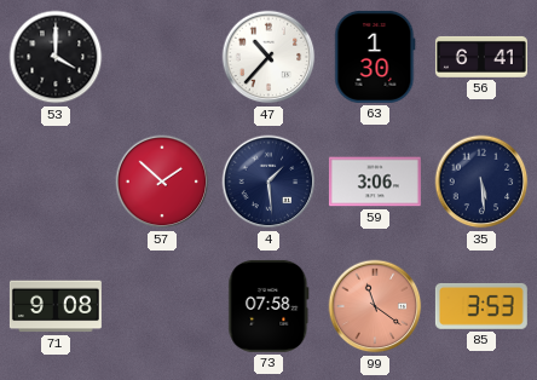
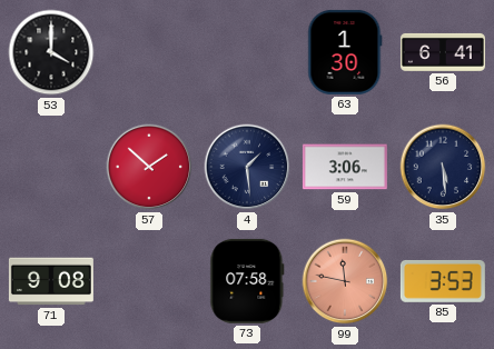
47: 10:37 -> none
99: 11:21 -> 11:47
